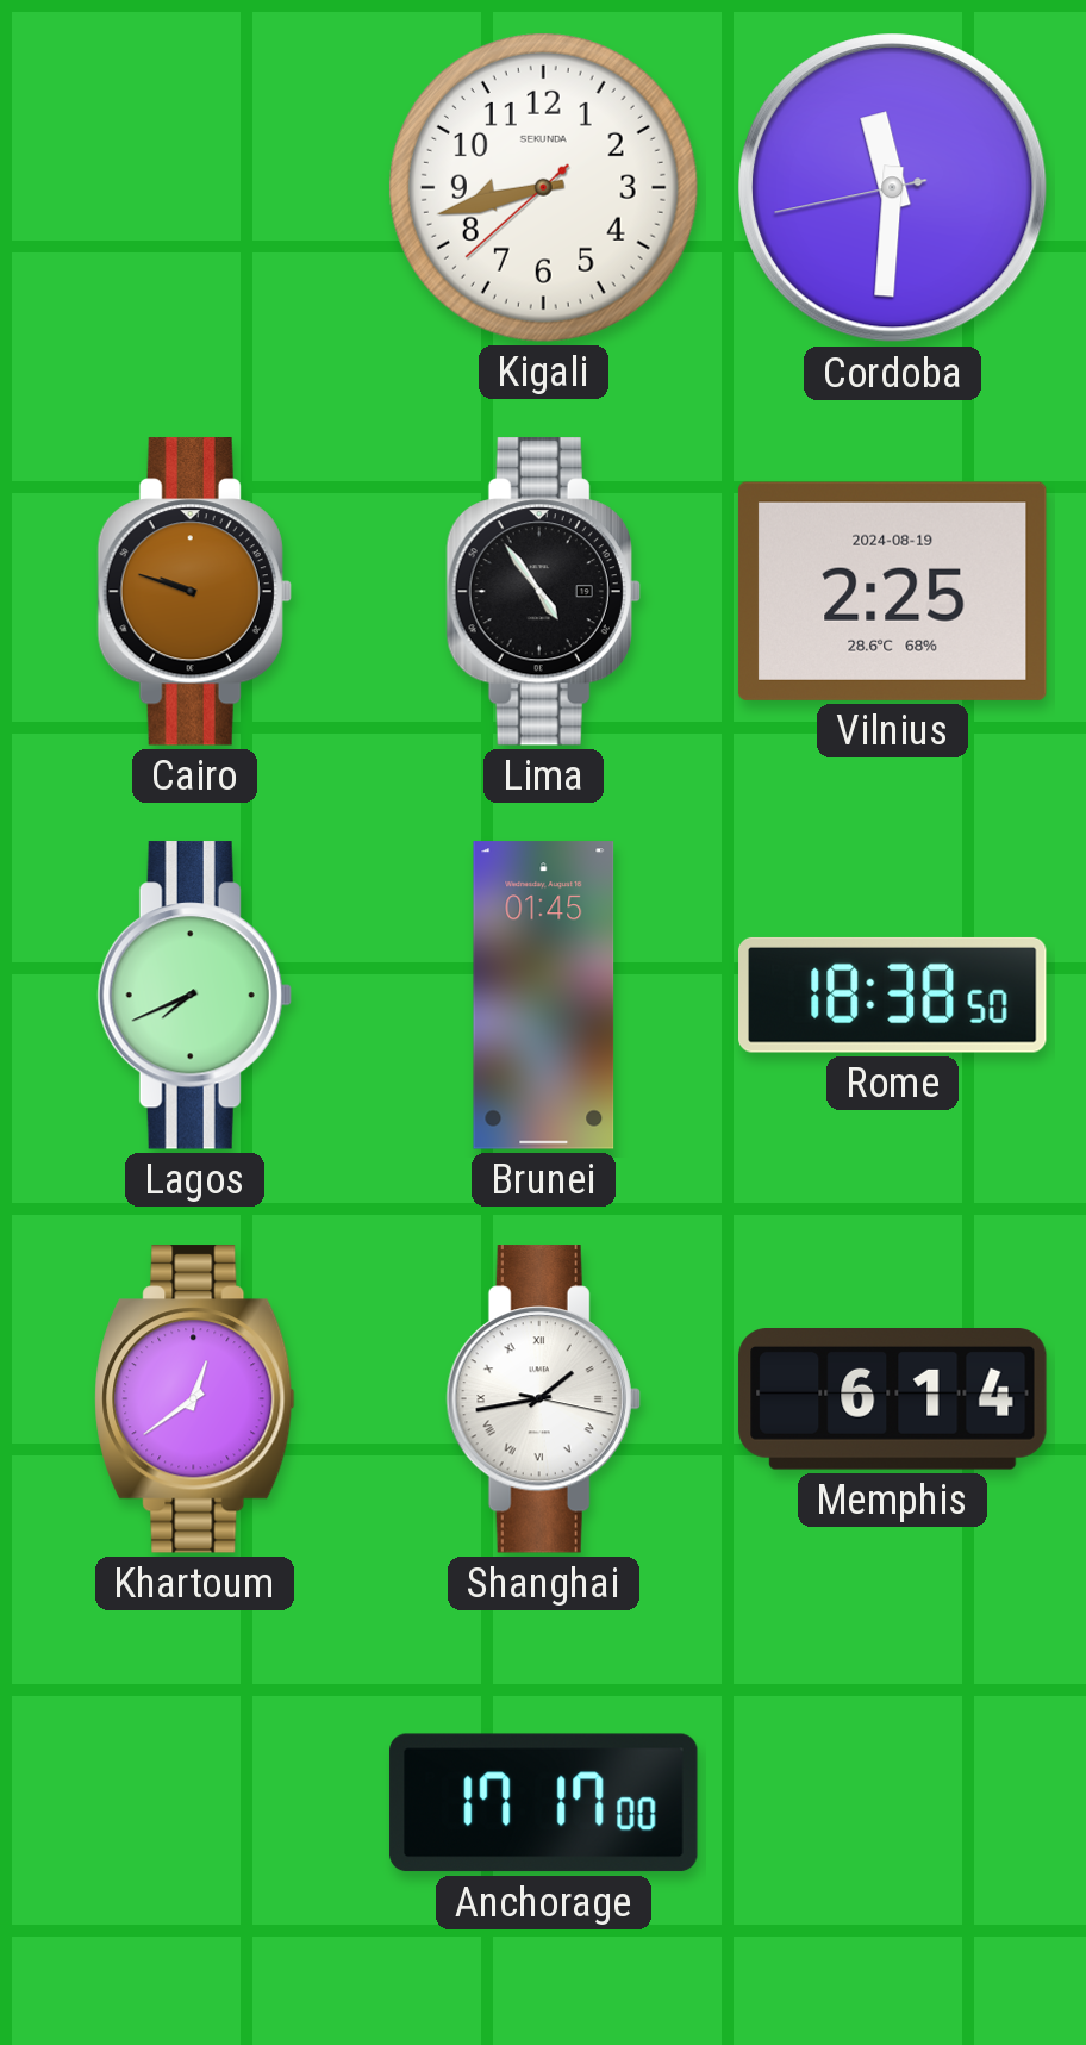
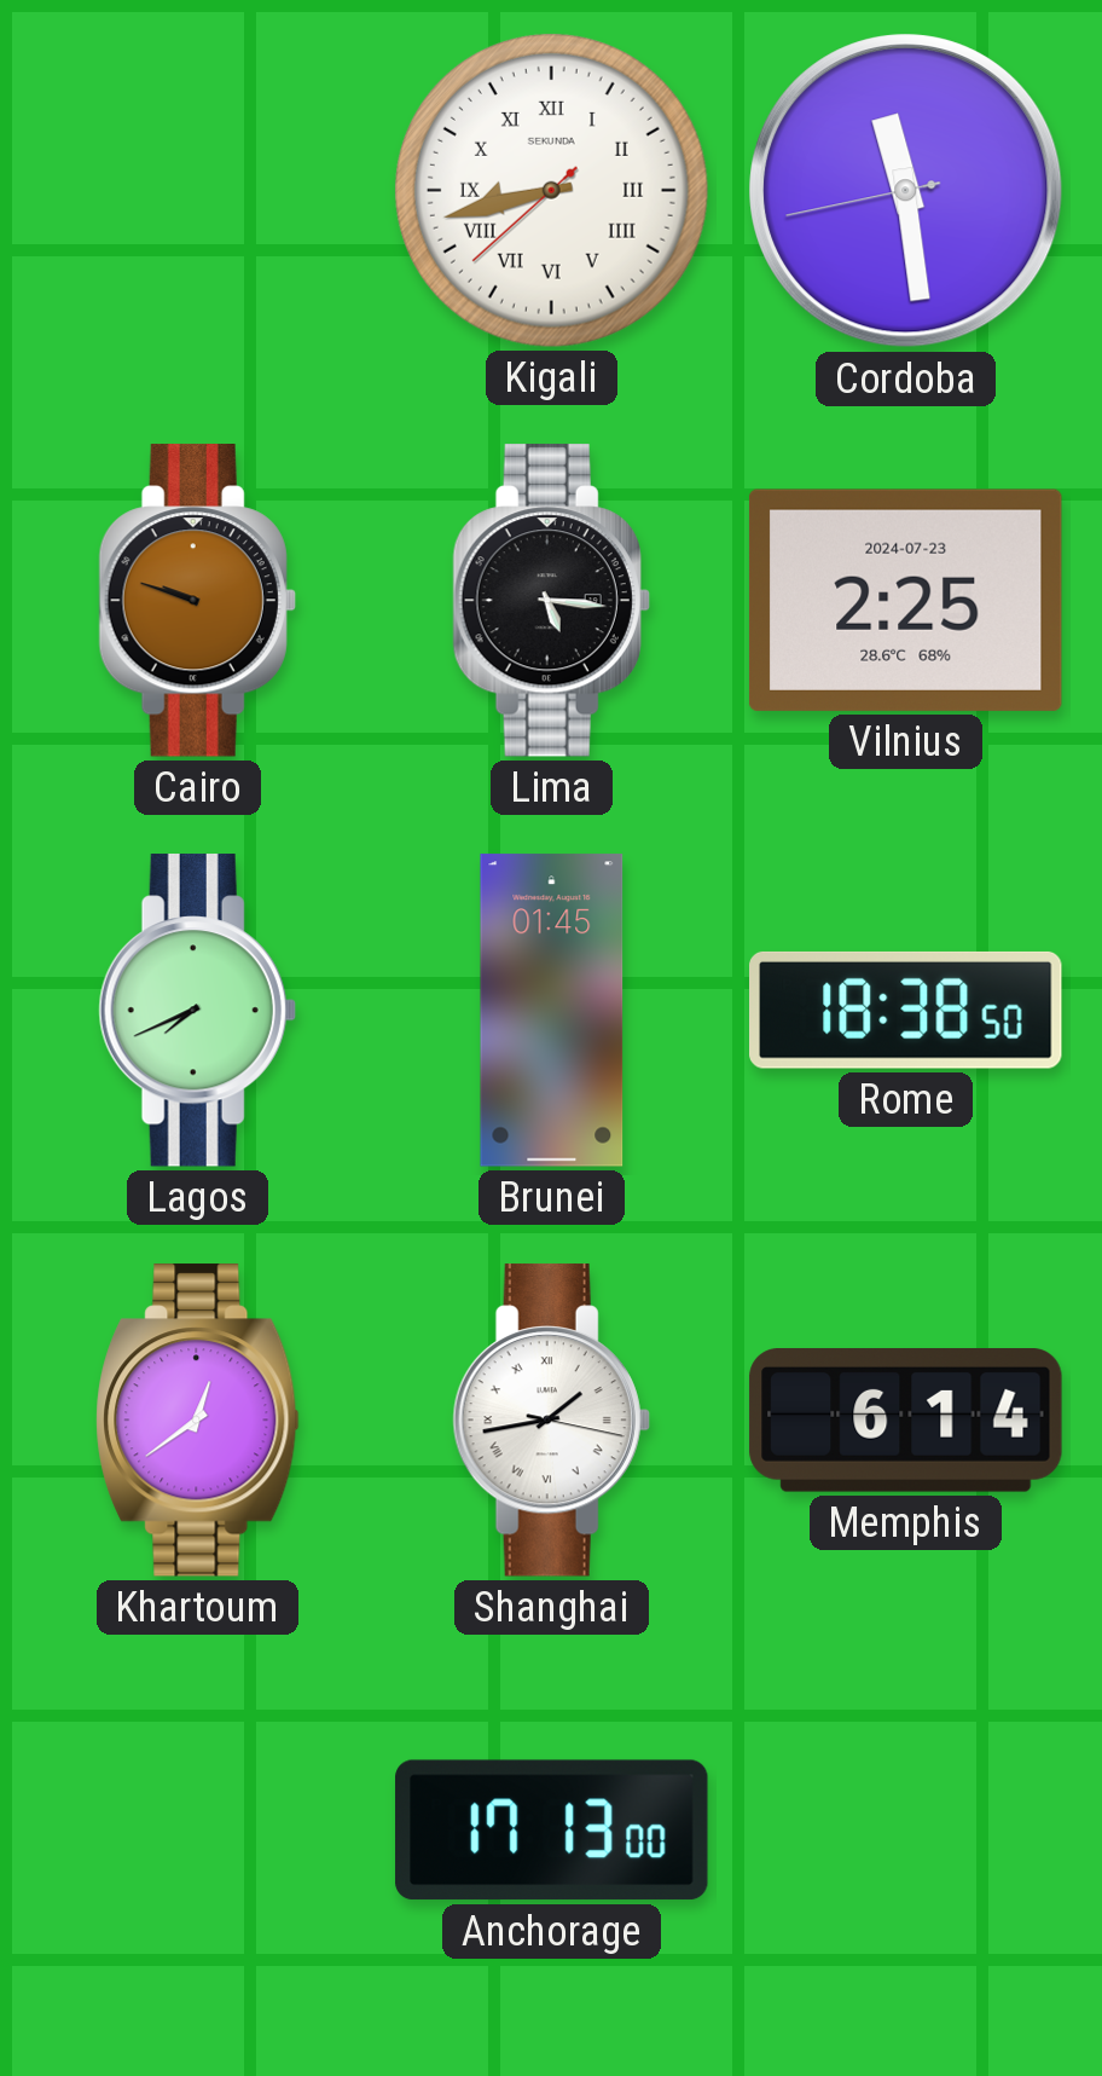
Kigali numerals: Arabic -> Roman
Cordoba: 11:30 -> 11:28
Lima: 4:54 -> 5:16
Vilnius date: 2024-08-19 -> 2024-07-23
Anchorage: 17:17 -> 17:13
